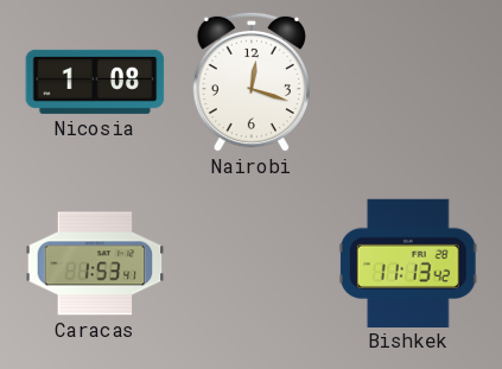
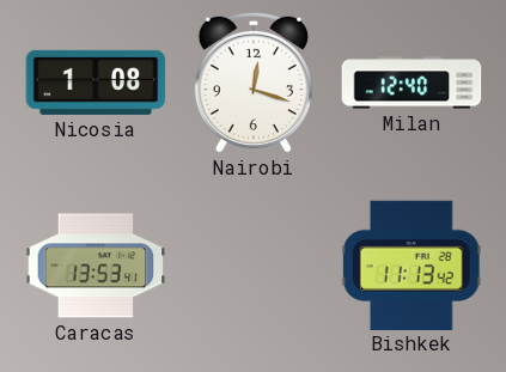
Milan: none -> 12:40
Caracas: 1:53 -> 13:53
